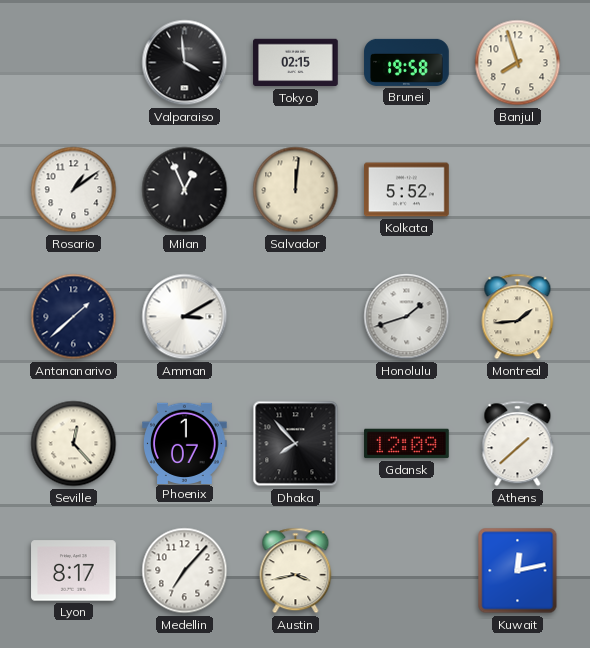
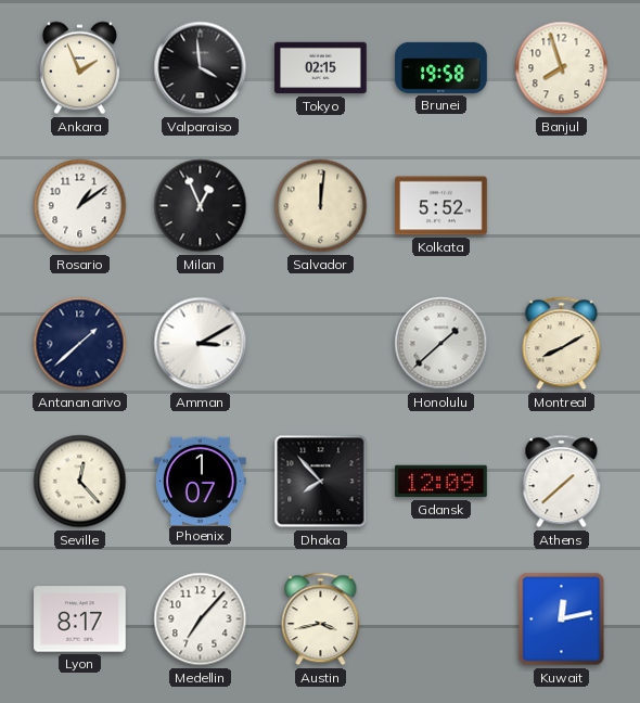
Ankara: none -> 1:56
Honolulu: 1:42 -> 1:38
Montreal: 1:44 -> 8:10
